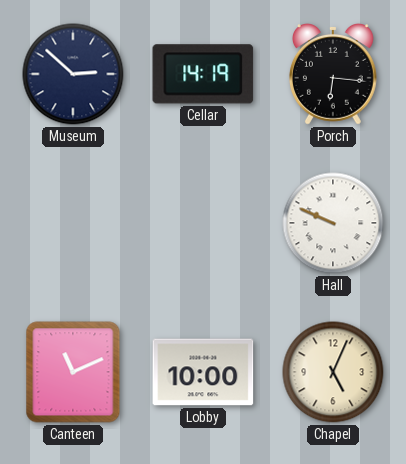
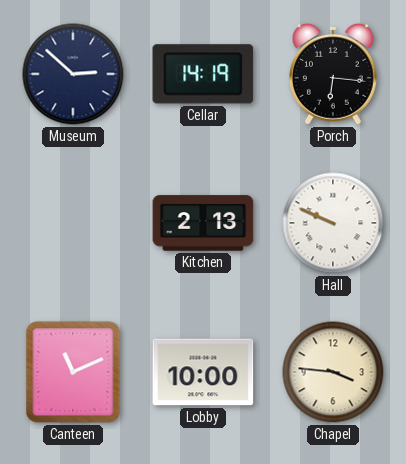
Kitchen: none -> 2:13
Chapel: 5:04 -> 3:46
